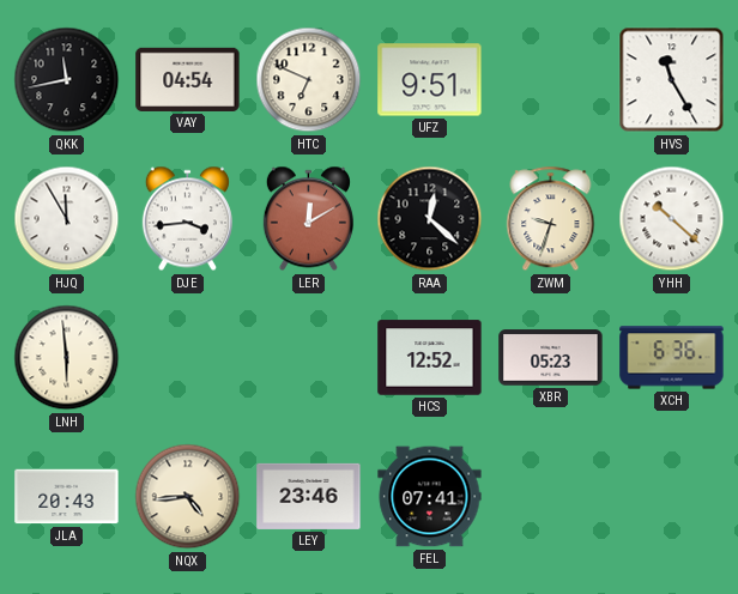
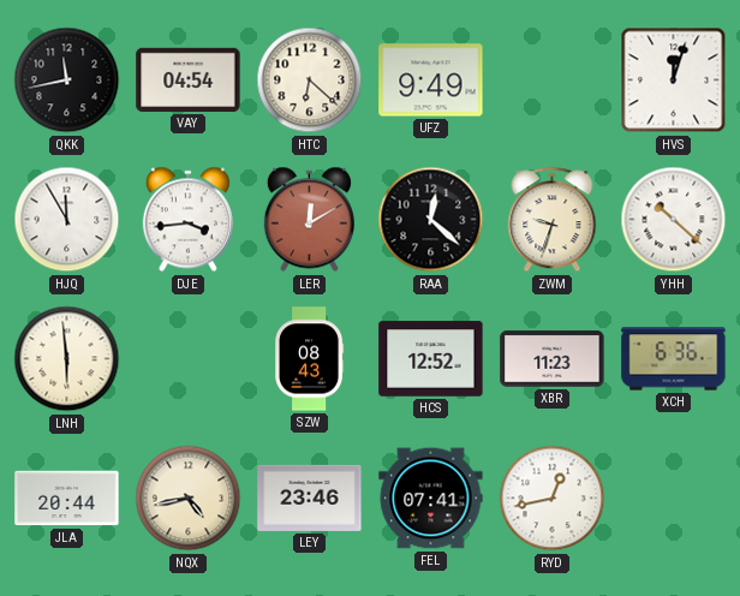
HTC: 6:49 -> 6:22
UFZ: 9:51 -> 9:49
HVS: 11:25 -> 12:03
SZW: none -> 08:43
XBR: 05:23 -> 11:23
JLA: 20:43 -> 20:44
NQX: 4:44 -> 4:43
RYD: none -> 12:43
